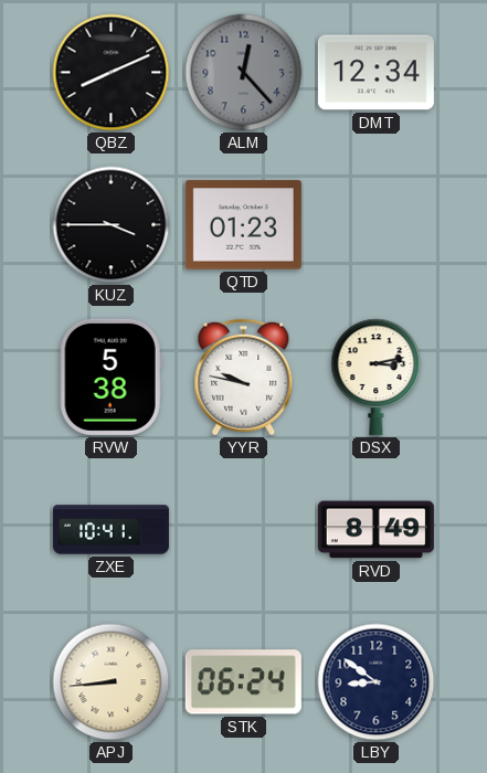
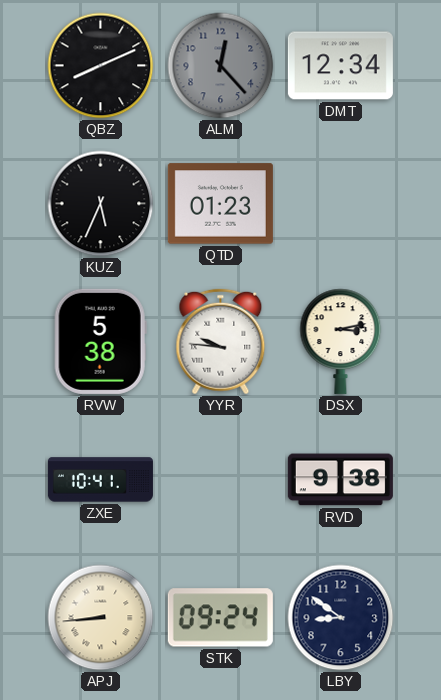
KUZ: 3:45 -> 5:34
YYR: 9:47 -> 9:46
RVD: 8:49 -> 9:38
STK: 06:24 -> 09:24
